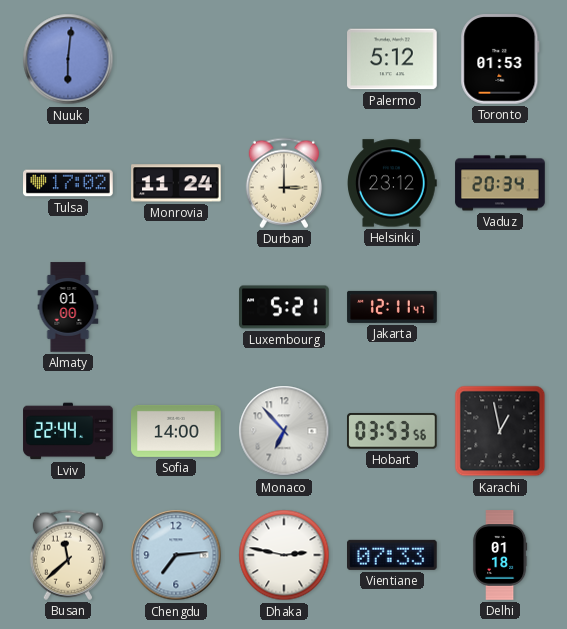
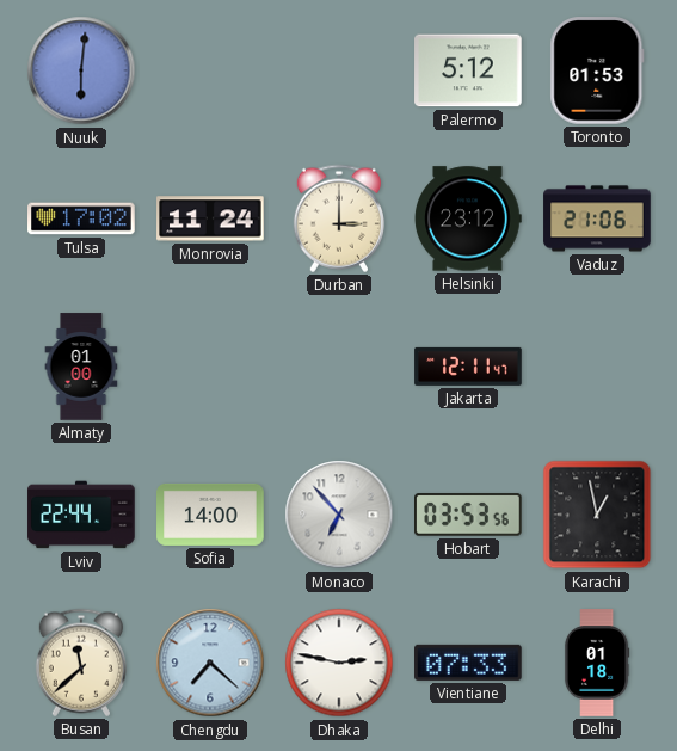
Vaduz: 20:34 -> 21:06
Luxembourg: 5:21 -> none
Chengdu: 7:14 -> 7:22
